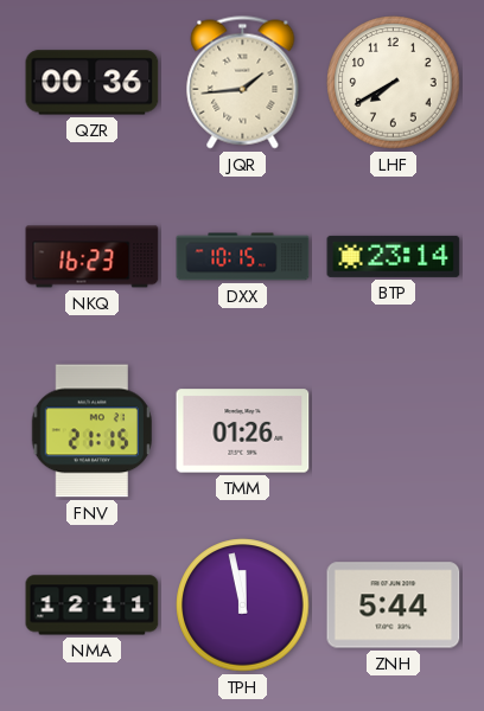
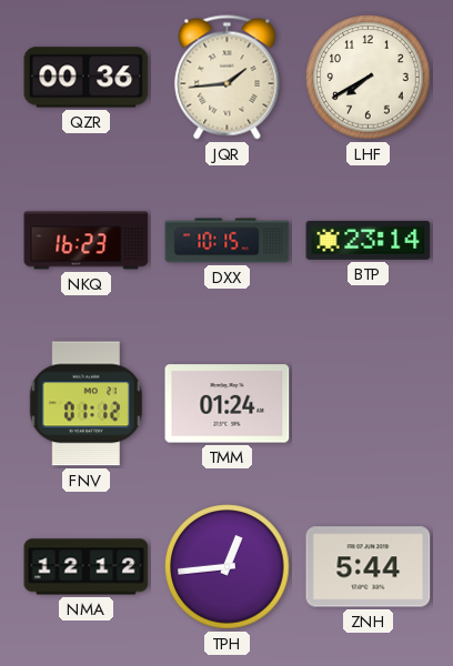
FNV: 21:15 -> 01:12
TMM: 01:26 -> 01:24
NMA: 12:11 -> 12:12
TPH: 11:58 -> 12:44
